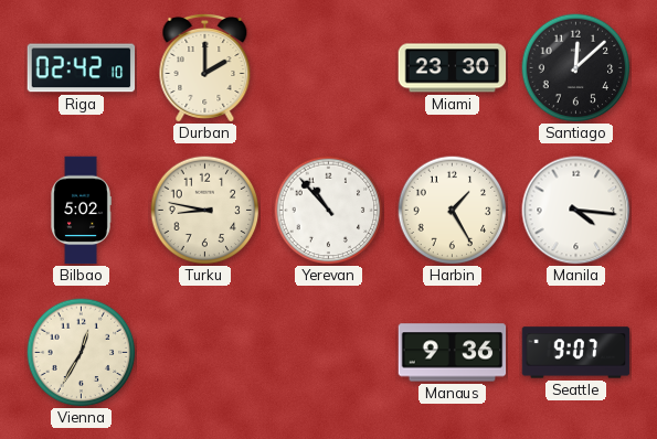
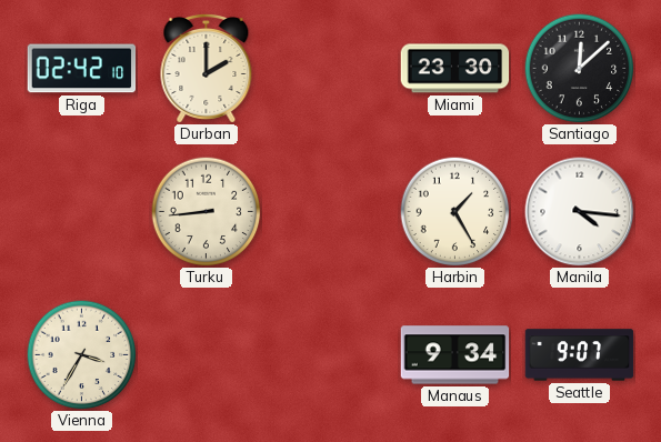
Bilbao: 5:02 -> none
Turku: 8:47 -> 8:44
Yerevan: 10:53 -> none
Vienna: 12:35 -> 3:35
Manaus: 9:36 -> 9:34
